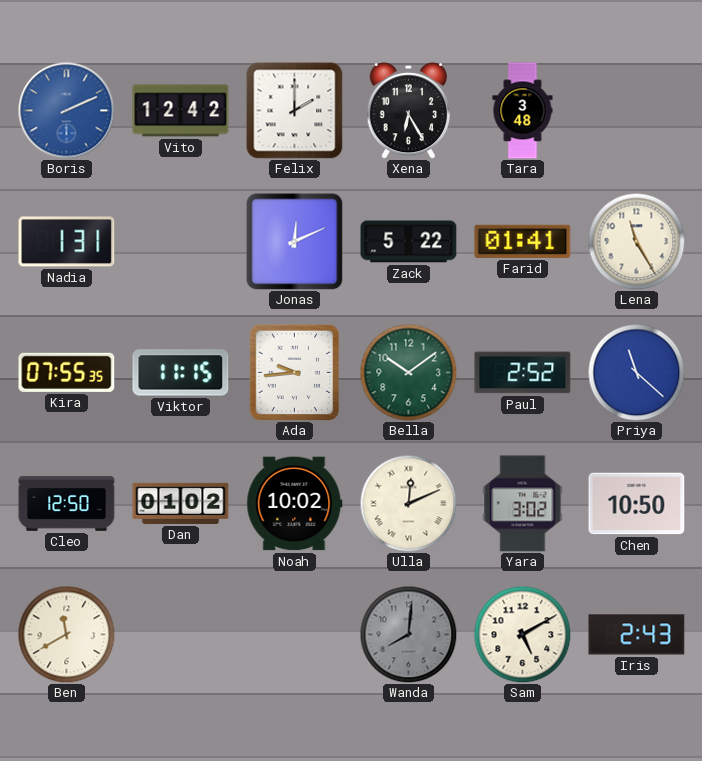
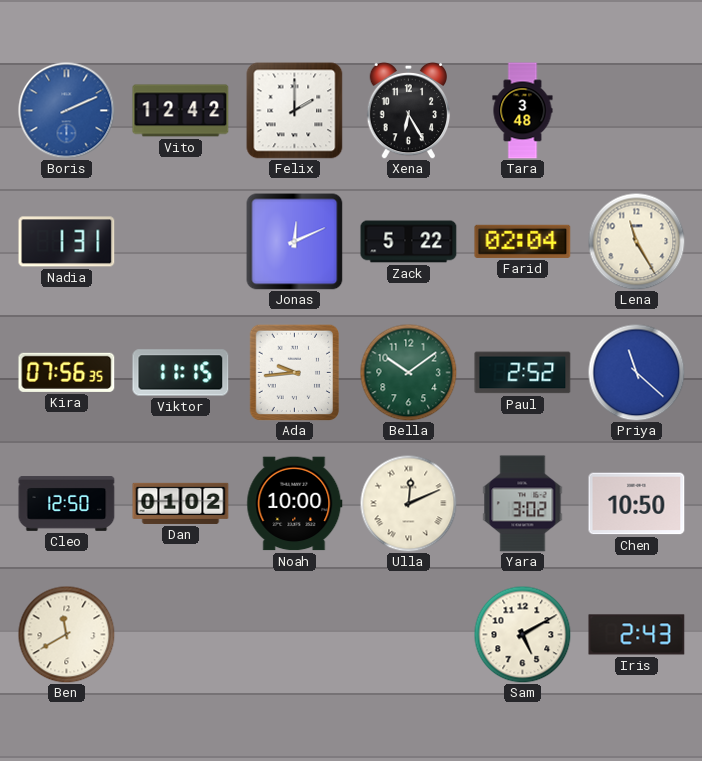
Farid: 01:41 -> 02:04
Kira: 07:55 -> 07:56
Noah: 10:02 -> 10:00
Wanda: 8:01 -> none
